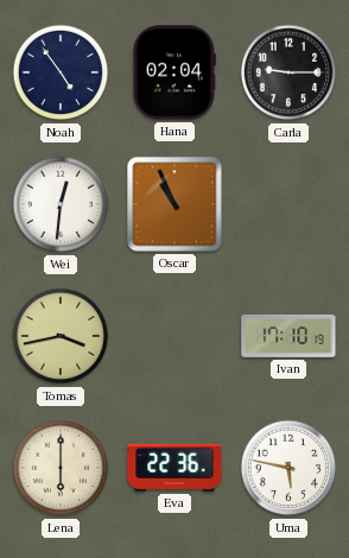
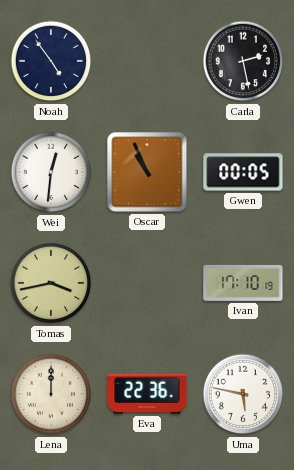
Hana: 02:04 -> none
Carla: 9:15 -> 2:28
Gwen: none -> 00:05
Lena: 6:00 -> 12:00
